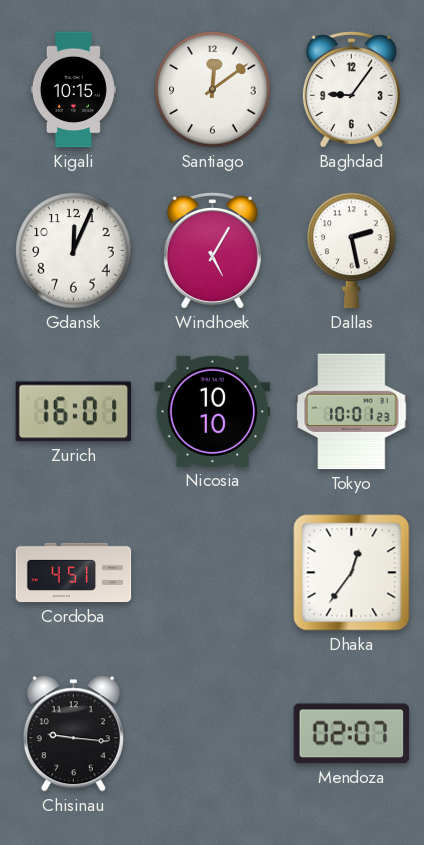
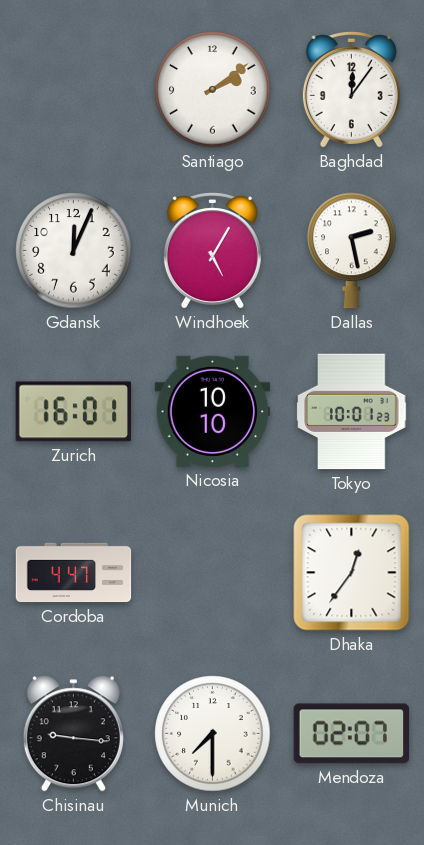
Kigali: 10:15 -> none
Santiago: 12:09 -> 2:09
Baghdad: 9:06 -> 12:06
Cordoba: 4:51 -> 4:47
Munich: none -> 7:30
